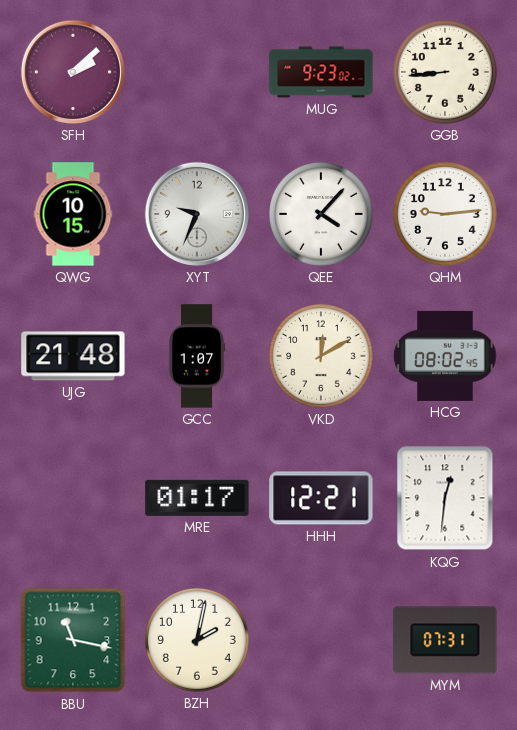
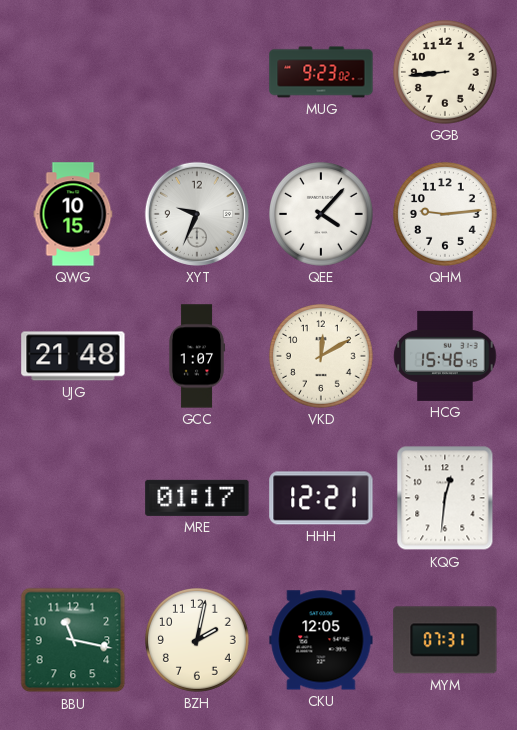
SFH: 2:08 -> none
HCG: 08:02 -> 15:46
CKU: none -> 12:05
